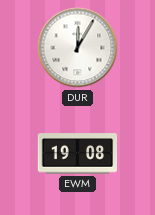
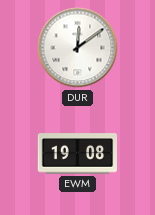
DUR: 12:05 -> 12:09
